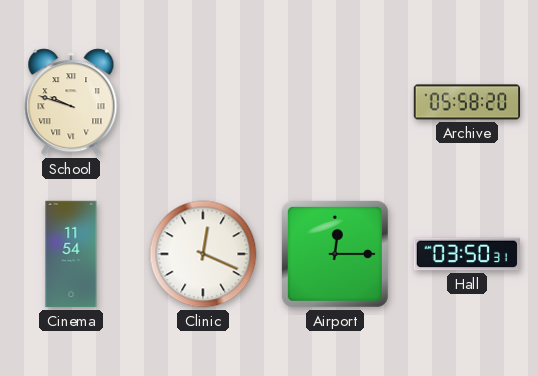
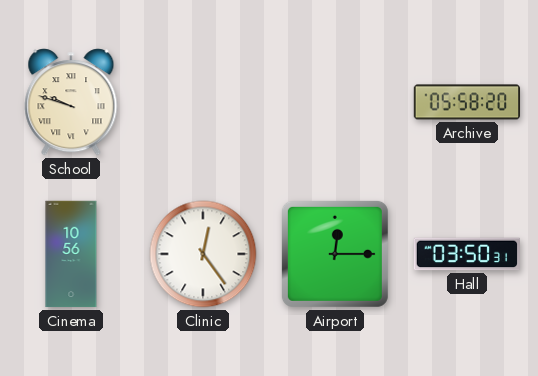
Cinema: 11:54 -> 10:56
Clinic: 12:19 -> 12:24
